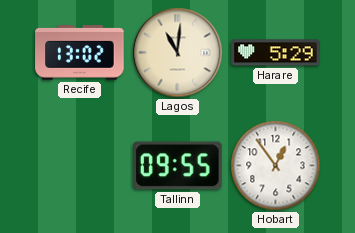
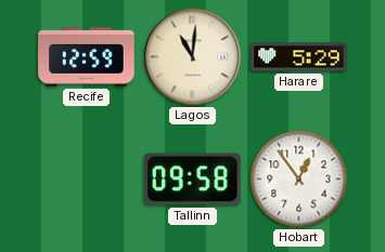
Recife: 13:02 -> 12:59
Tallinn: 09:55 -> 09:58
